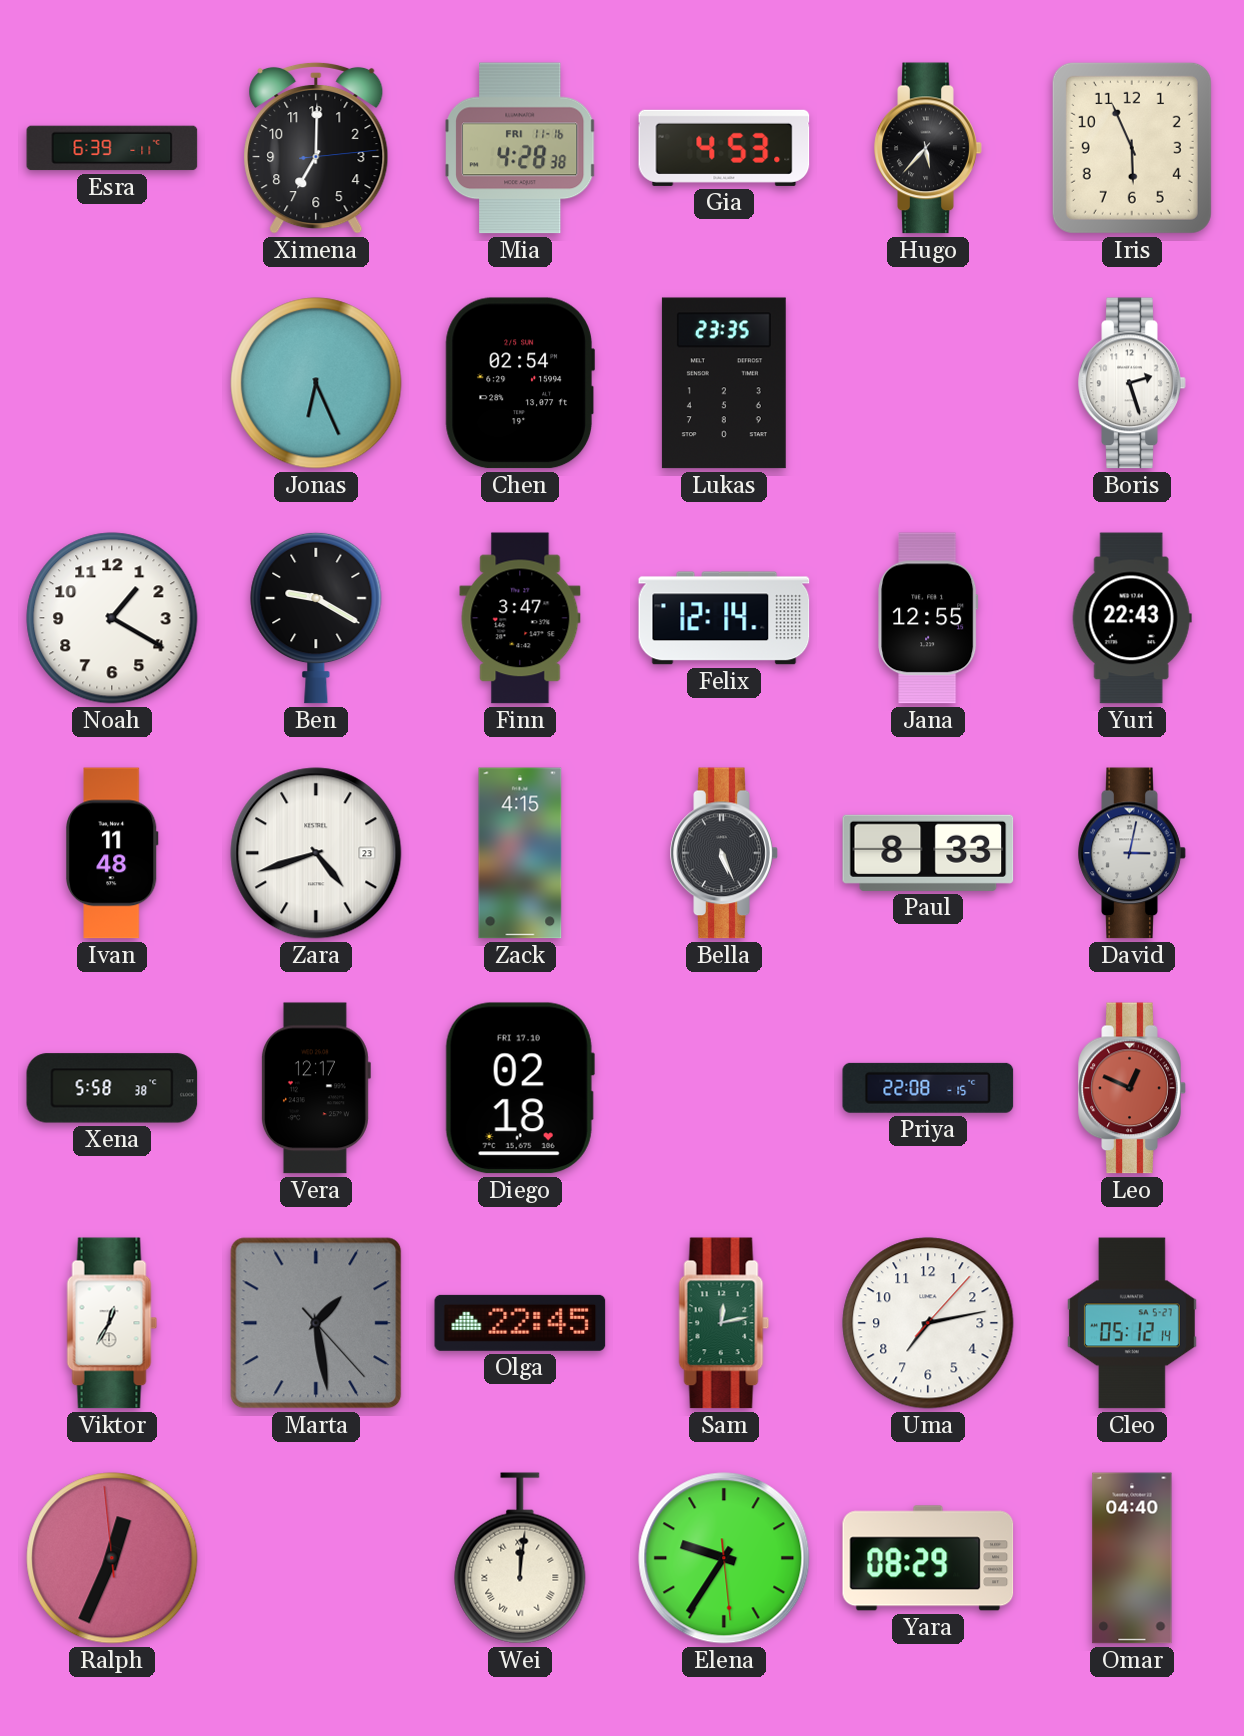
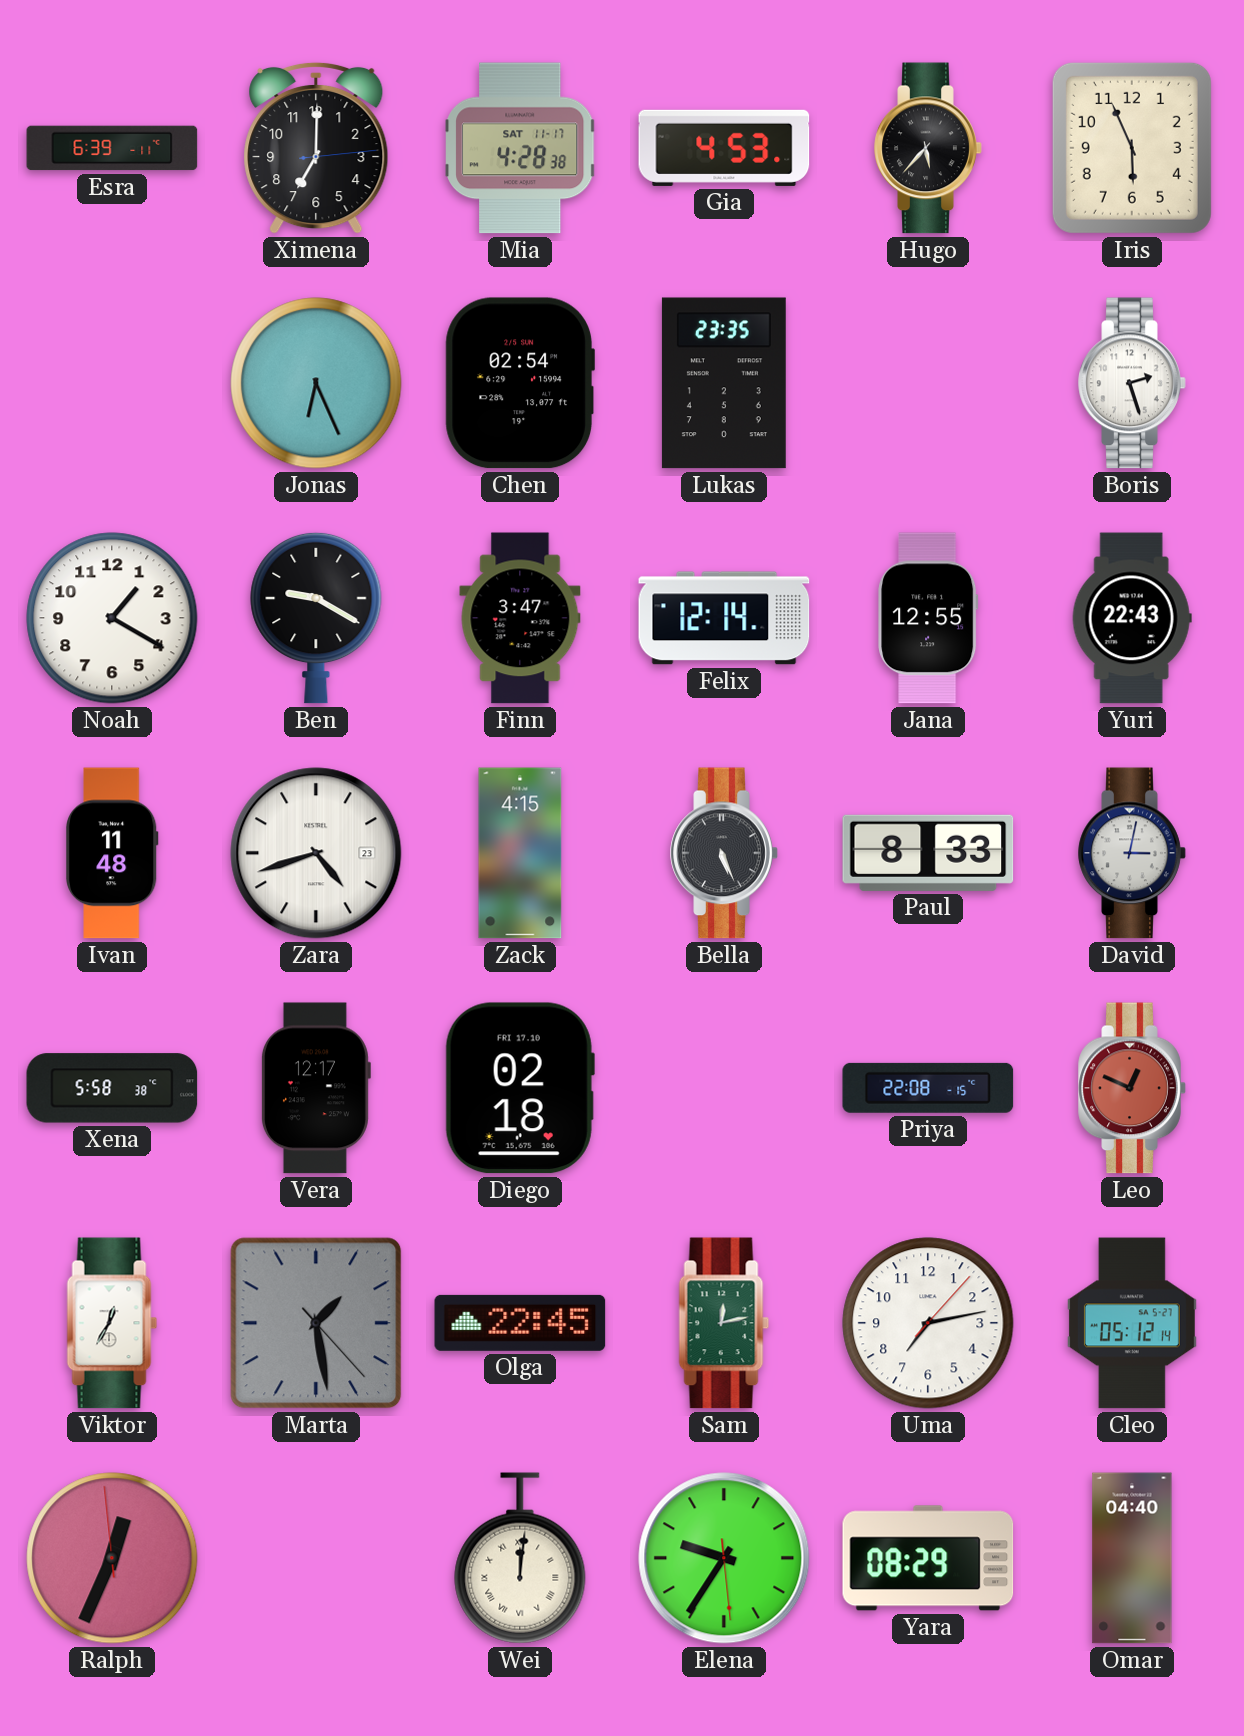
Mia date: FRI 11-16 -> SAT 11-17
